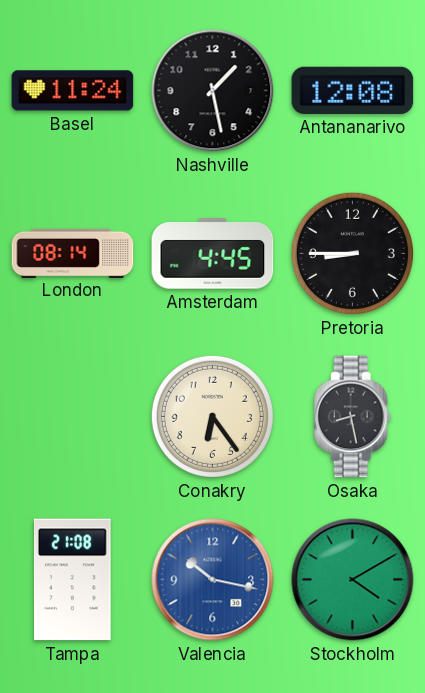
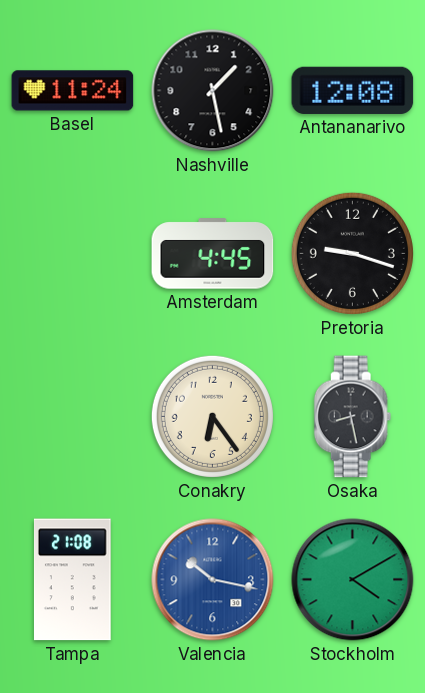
London: 08:14 -> none
Pretoria: 8:45 -> 9:18
